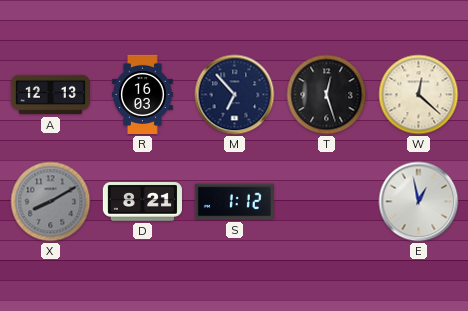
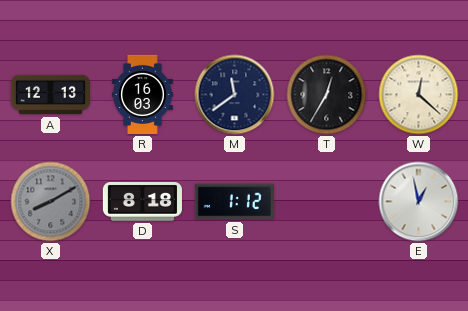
M: 6:53 -> 11:39
T: 12:27 -> 12:35
D: 8:21 -> 8:18
